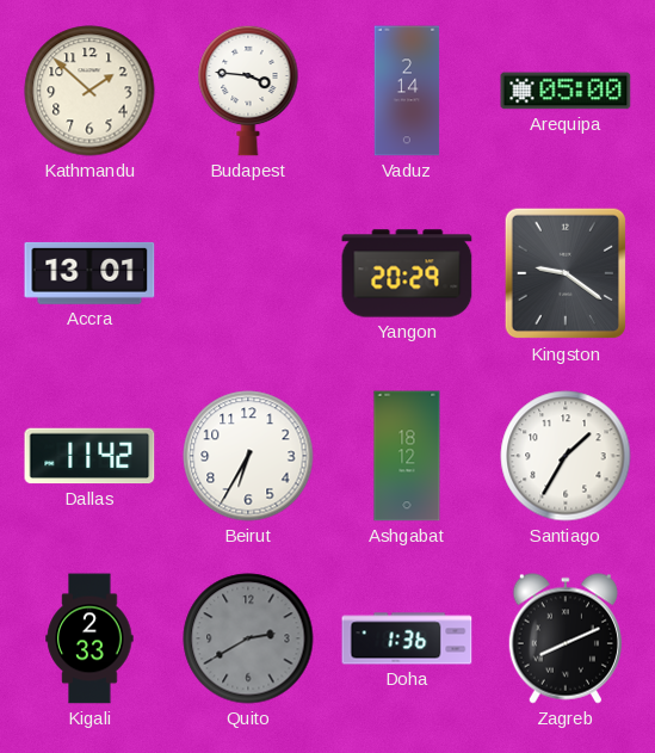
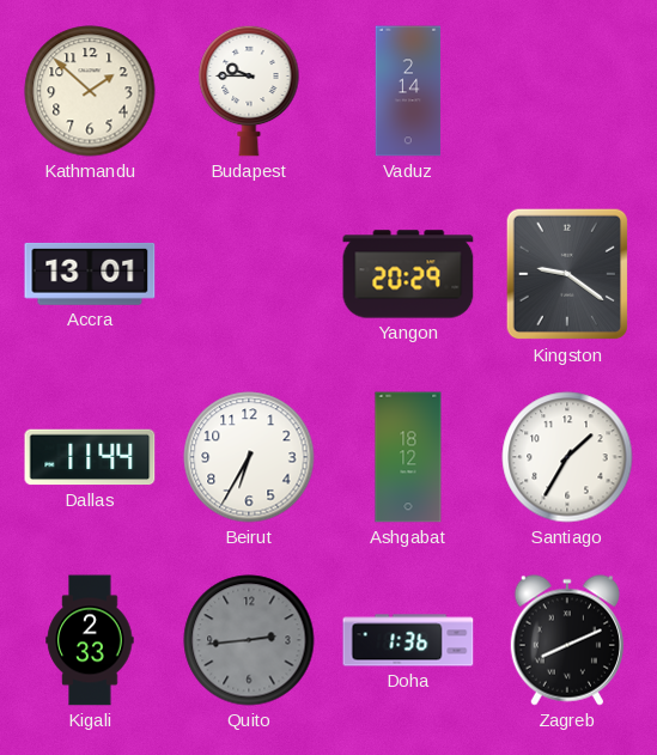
Budapest: 3:46 -> 9:45
Arequipa: 05:00 -> none
Dallas: 11:42 -> 11:44
Quito: 2:40 -> 2:44
